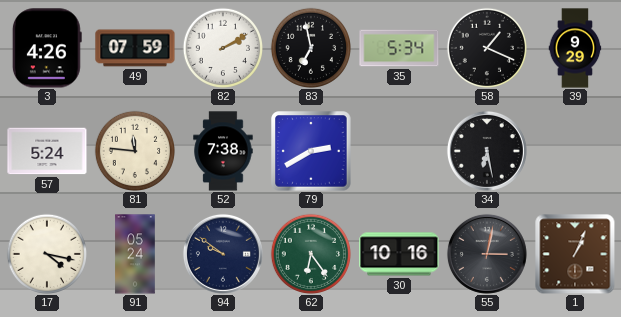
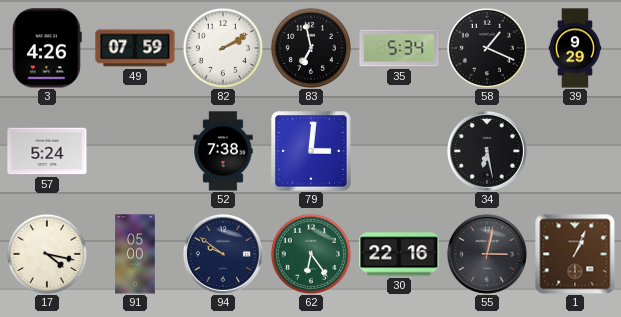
81: 11:46 -> none
79: 2:40 -> 3:01
91: 05:24 -> 05:00
30: 10:16 -> 22:16
